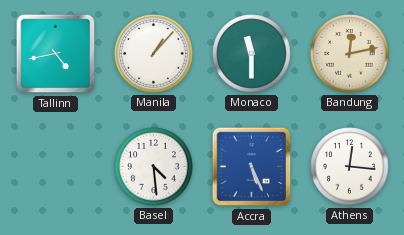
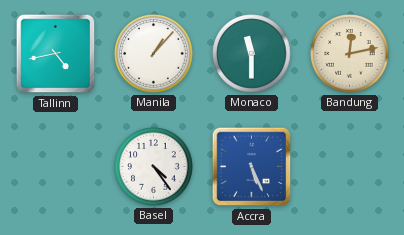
Basel: 4:29 -> 4:24
Athens: 12:16 -> none
